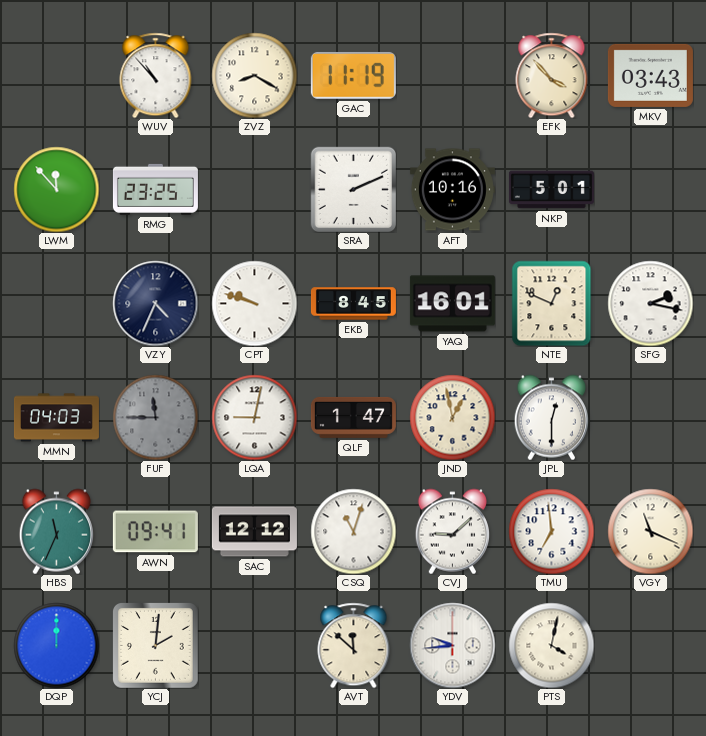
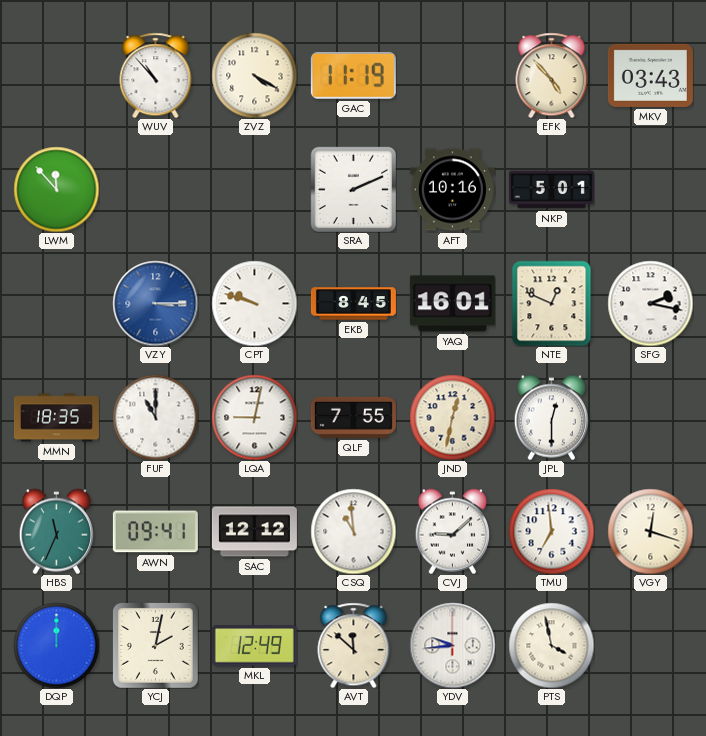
ZVZ: 8:20 -> 4:20
EFK: 3:53 -> 4:53
RMG: 23:25 -> none
VZY: 4:34 -> 3:15
VZY dial: navy -> blue
MMN: 04:03 -> 18:35
FUF: 11:45 -> 11:00
FUF dial: grey -> white
QLF: 1:47 -> 7:55
JND: 12:58 -> 12:32
CSQ: 11:03 -> 10:59
VGY: 11:19 -> 12:18
YCJ: 2:01 -> 2:02
MKL: none -> 12:49
PTS: 4:02 -> 3:58
